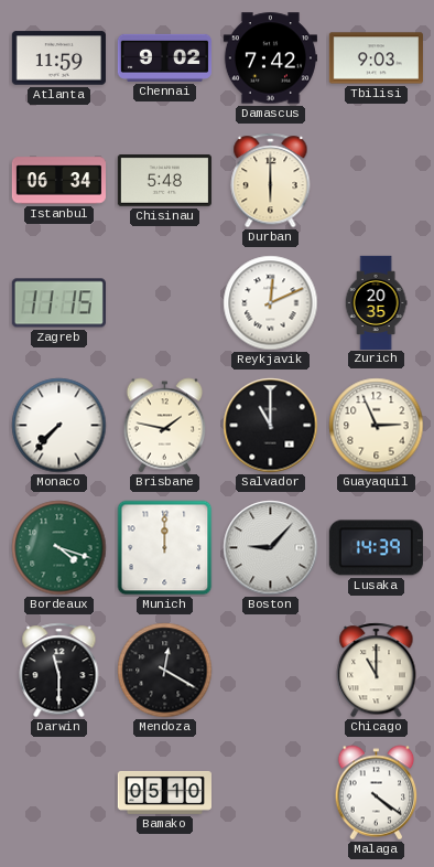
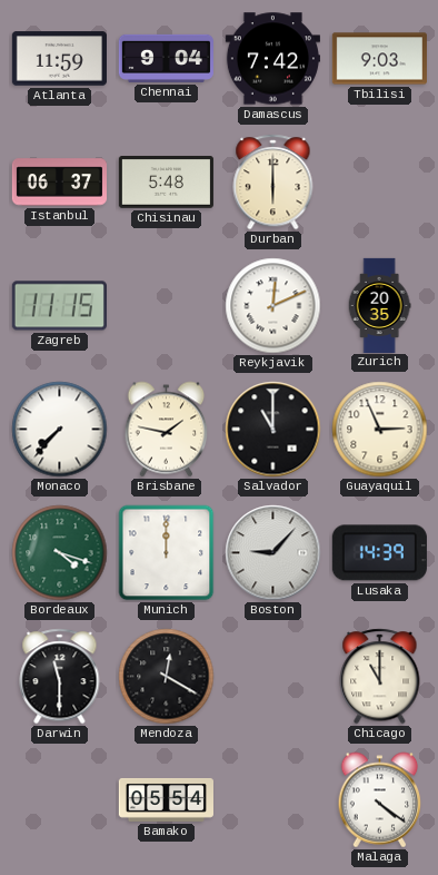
Chennai: 9:02 -> 9:04
Istanbul: 06:34 -> 06:37
Bamako: 05:10 -> 05:54
